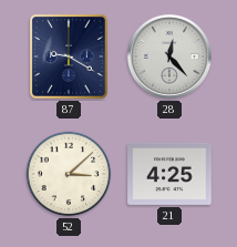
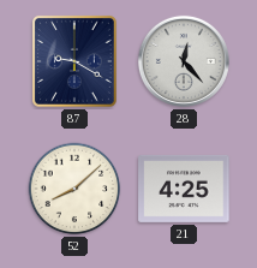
52: 3:08 -> 8:08
